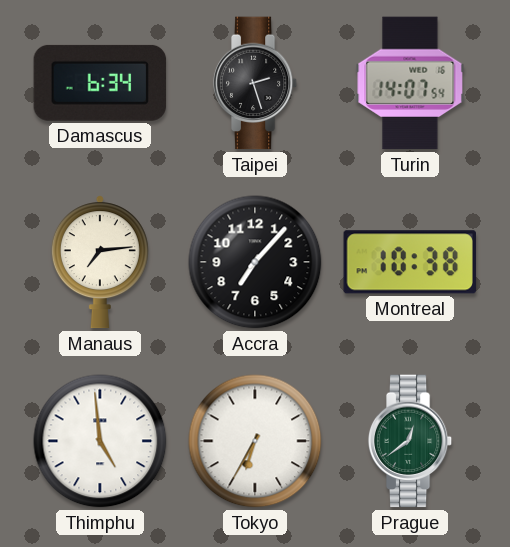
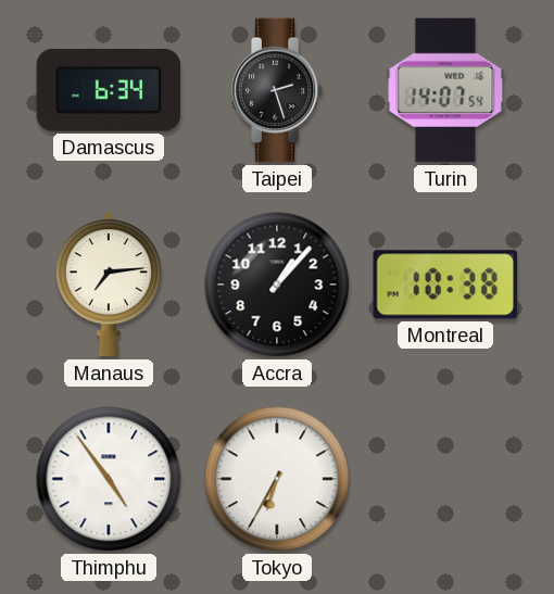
Accra: 7:07 -> 1:07
Thimphu: 4:59 -> 4:54
Prague: 12:39 -> none
